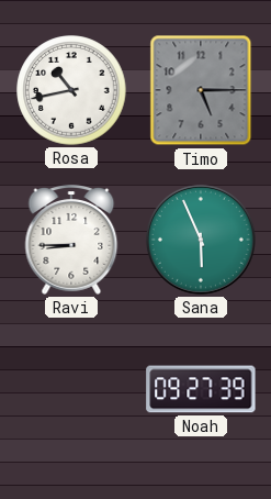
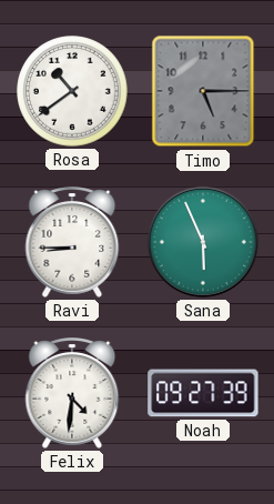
Rosa: 10:43 -> 10:39
Felix: none -> 4:31
